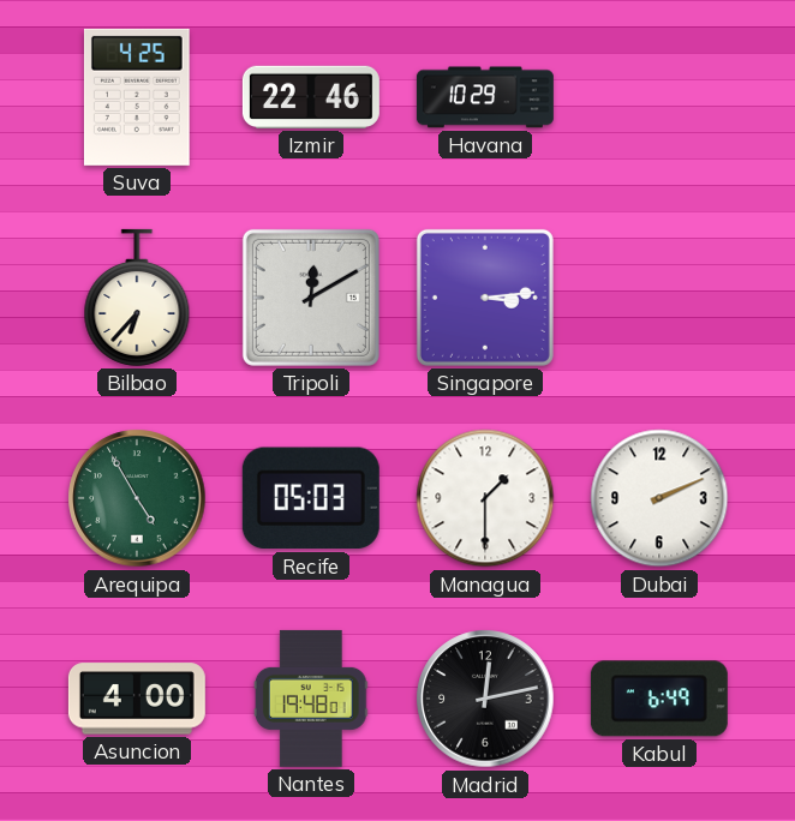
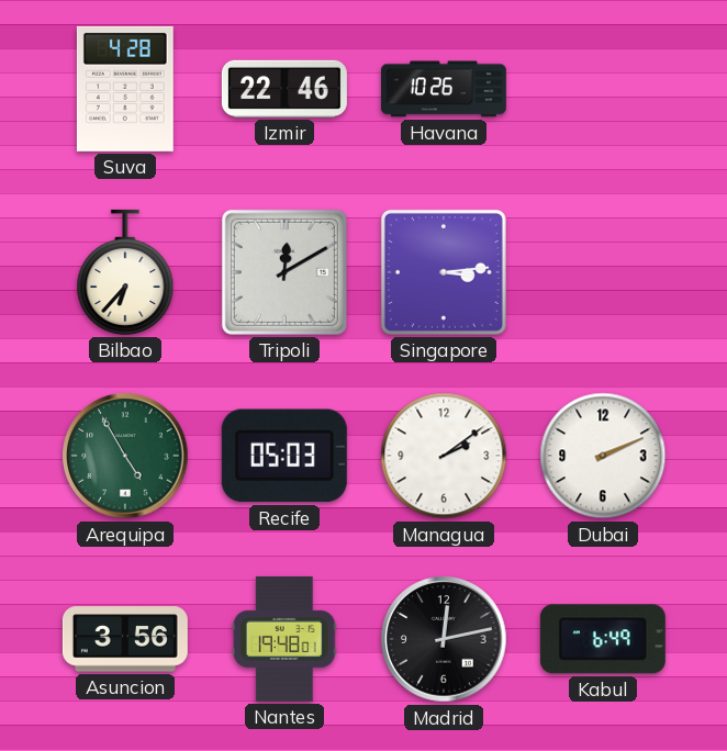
Suva: 4:25 -> 4:28
Havana: 10:29 -> 10:26
Managua: 1:30 -> 2:09
Asuncion: 4:00 -> 3:56
